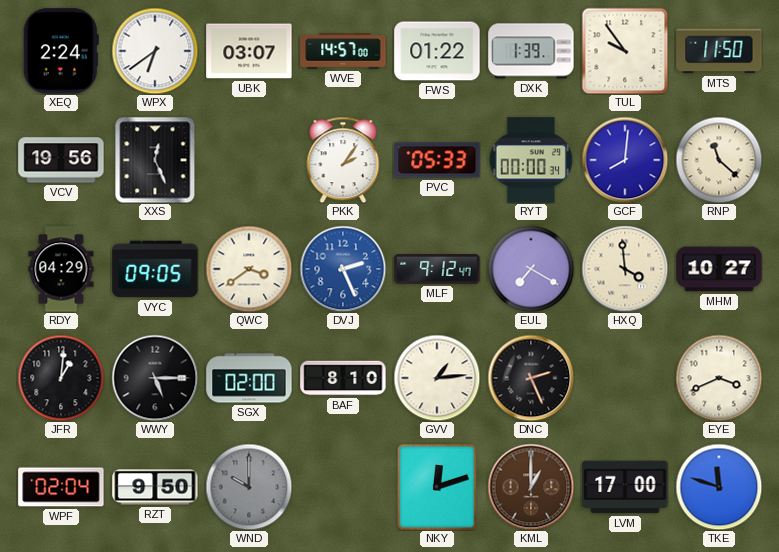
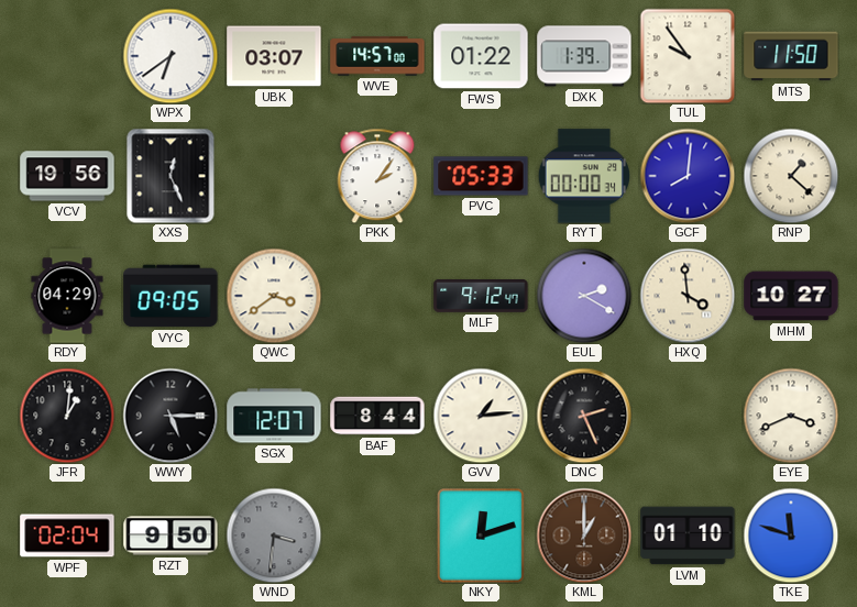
XEQ: 2:24 -> none
RNP: 11:22 -> 1:22
DVJ: 2:26 -> none
EUL: 7:20 -> 2:20
SGX: 02:00 -> 12:07
BAF: 8:10 -> 8:44
WND: 10:00 -> 3:31
LVM: 17:00 -> 01:10
